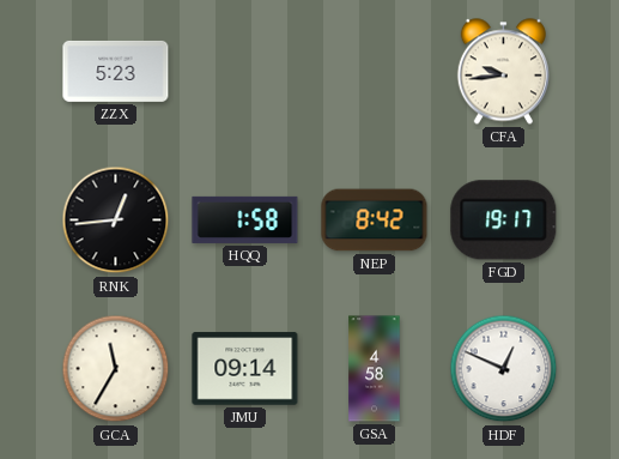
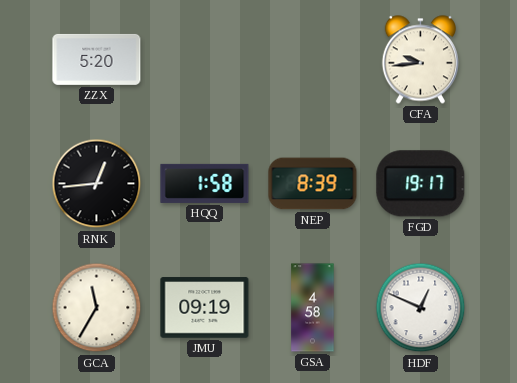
ZZX: 5:23 -> 5:20
NEP: 8:42 -> 8:39
JMU: 09:14 -> 09:19
